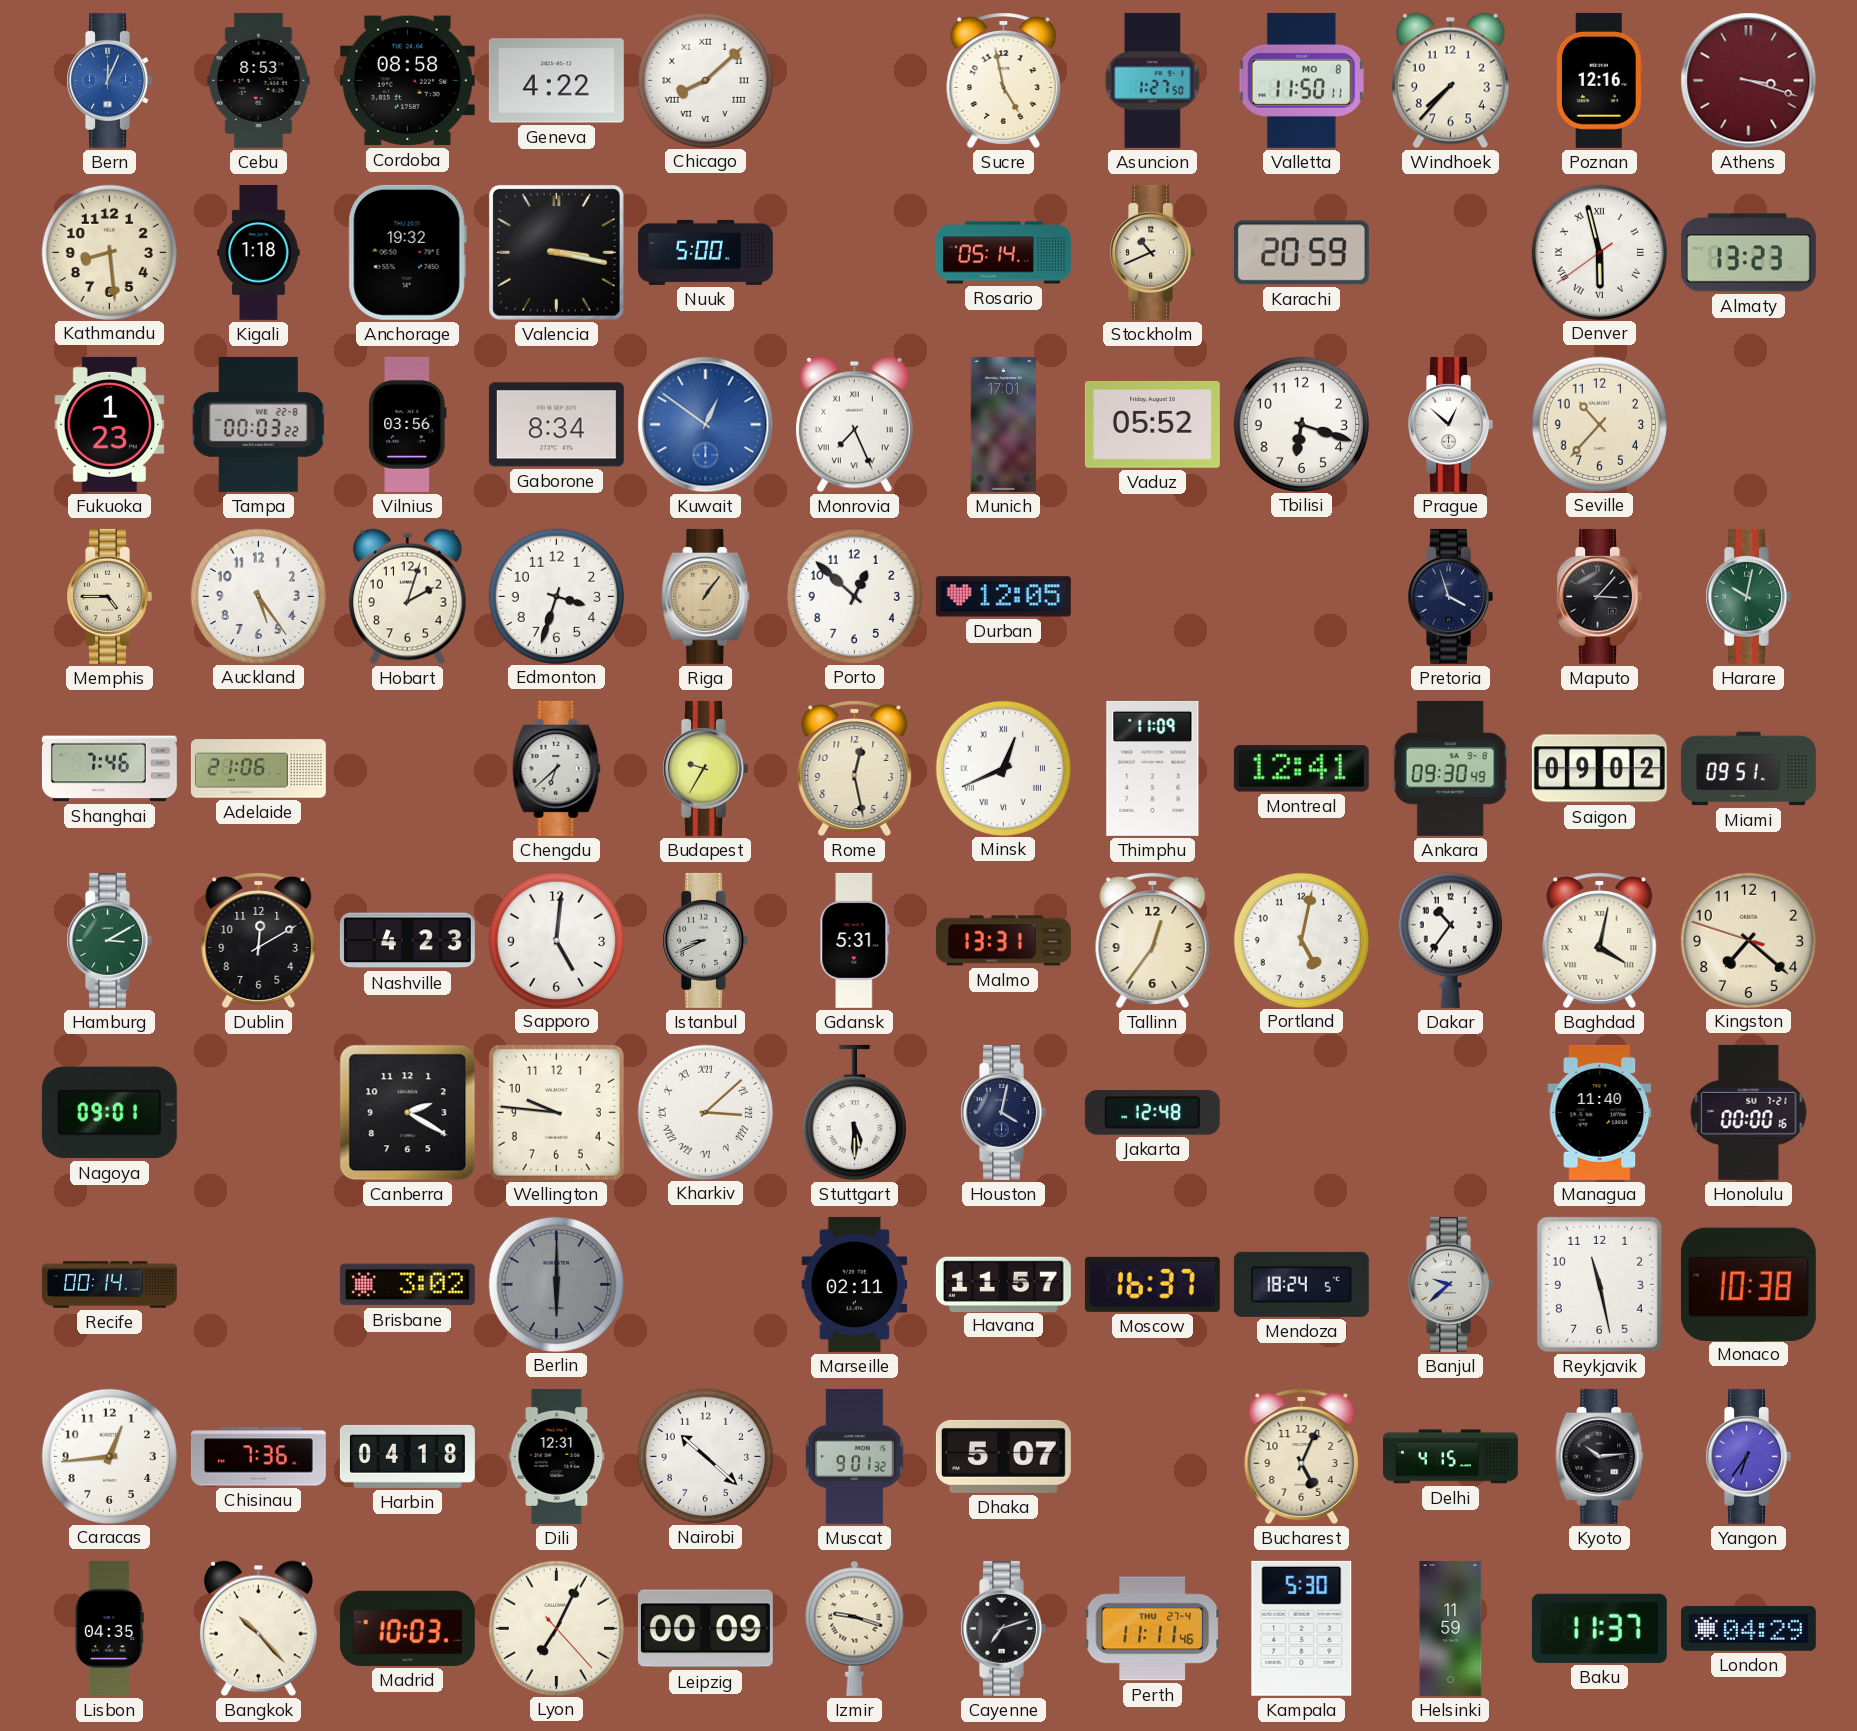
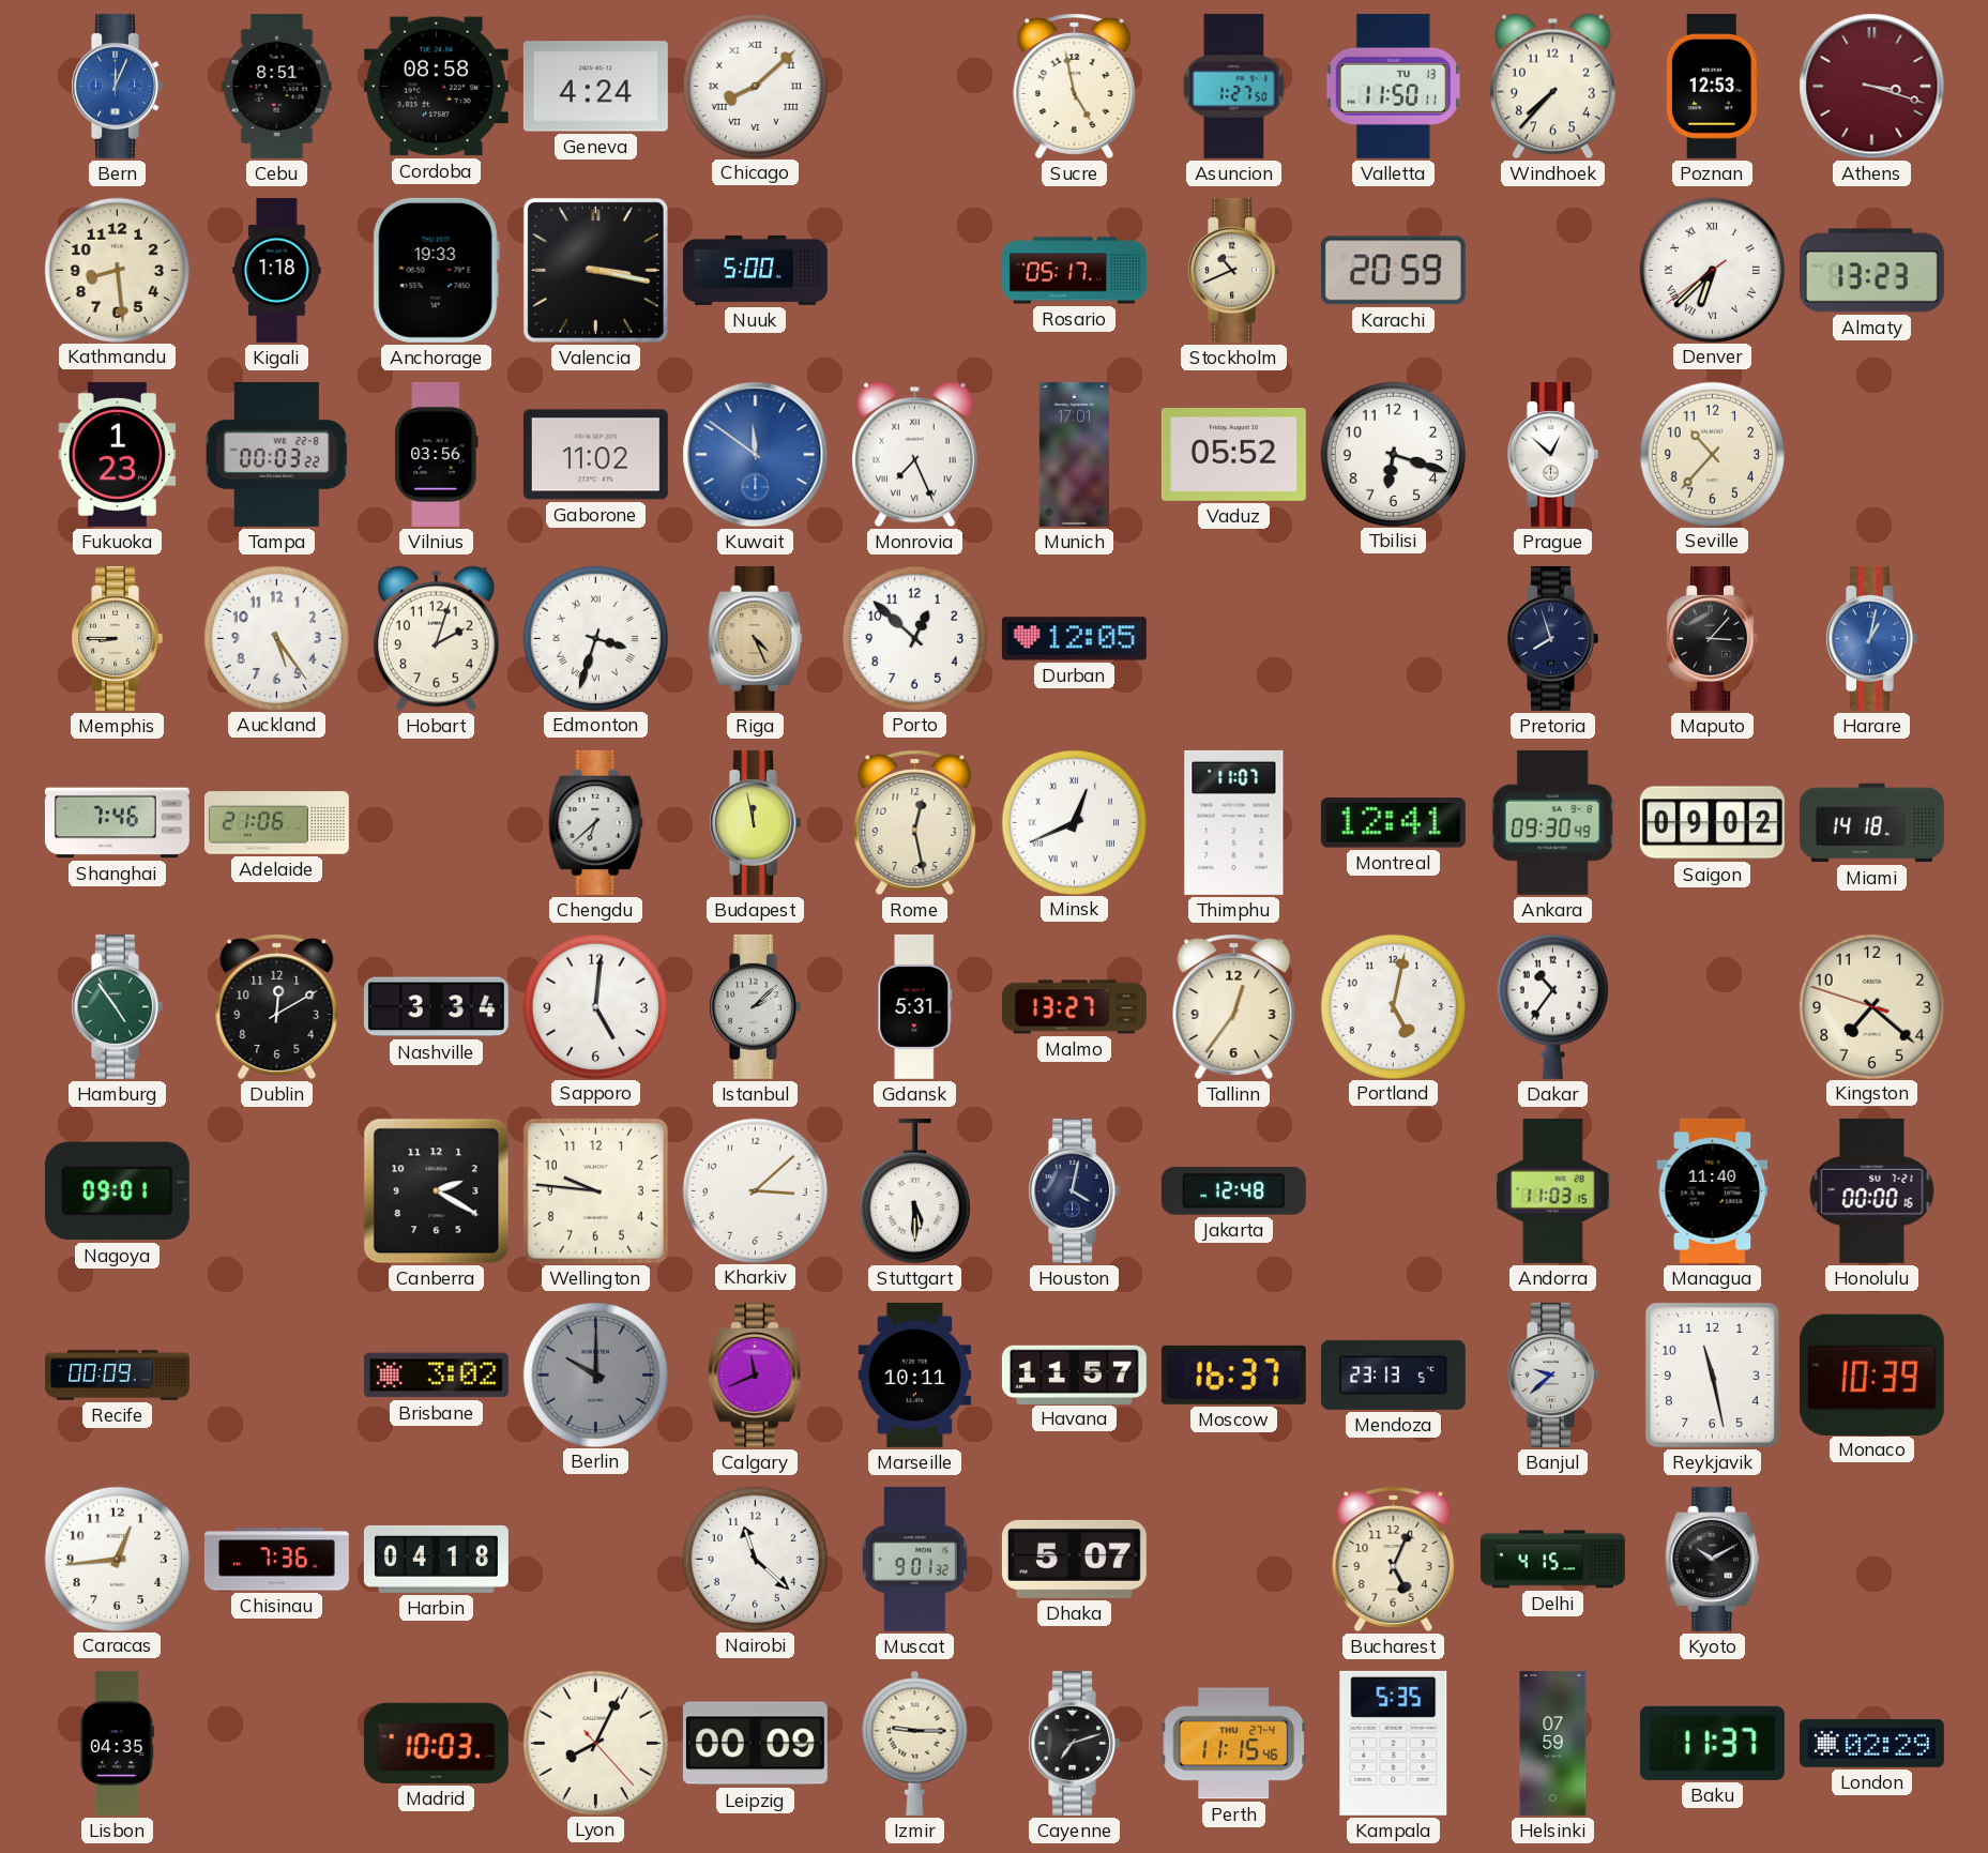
Cebu: 8:53 -> 8:51
Geneva: 4:22 -> 4:24
Valletta date: MO 8 -> TU 13
Poznan: 12:16 -> 12:53
Anchorage: 19:32 -> 19:33
Rosario: 05:14 -> 05:17
Denver: 5:57 -> 6:37
Gaborone: 8:34 -> 11:02
Kuwait: 12:51 -> 11:51
Memphis: 4:45 -> 8:45
Edmonton numerals: Arabic -> Roman
Riga: 1:06 -> 4:26
Pretoria: 3:57 -> 7:57
Harare: 10:02 -> 1:02
Harare dial: green -> blue
Budapest: 9:35 -> 11:58
Thimphu: 11:09 -> 11:07
Miami: 09:51 -> 14:18
Hamburg: 3:10 -> 4:54
Nashville: 4:23 -> 3:34
Istanbul: 8:41 -> 2:08
Malmo: 13:31 -> 13:27
Baghdad: 4:02 -> none
Kharkiv numerals: Roman -> Arabic
Andorra: none -> 11:03
Recife: 00:14 -> 00:09
Berlin: 6:00 -> 10:00
Calgary: none -> 11:41
Marseille: 02:11 -> 10:11
Mendoza: 18:24 -> 23:13
Monaco: 10:38 -> 10:39
Dili: 12:31 -> none
Nairobi: 10:22 -> 11:22
Kyoto: 10:14 -> 10:10
Yangon: 6:36 -> none
Bangkok: 10:23 -> none
Lyon: 7:04 -> 8:04
Izmir: 9:18 -> 9:15
Perth: 11:11 -> 11:15
Kampala: 5:30 -> 5:35
Helsinki: 11:59 -> 07:59
London: 04:29 -> 02:29
